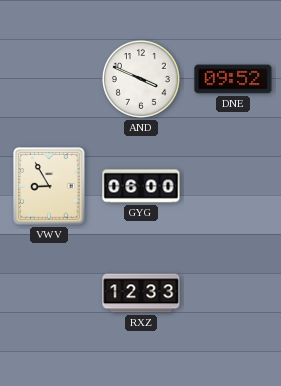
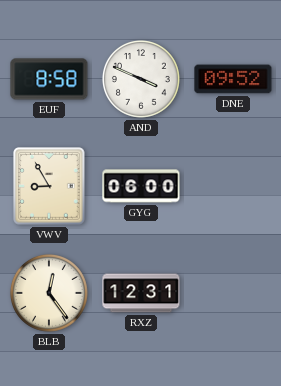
EUF: none -> 8:58
BLB: none -> 12:24
RXZ: 12:33 -> 12:31
